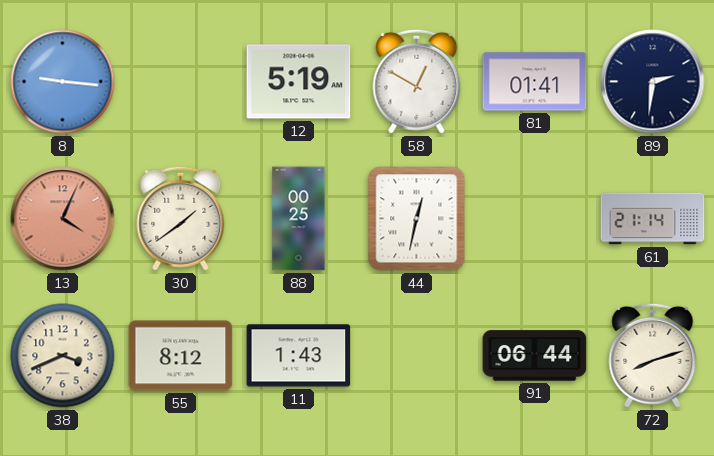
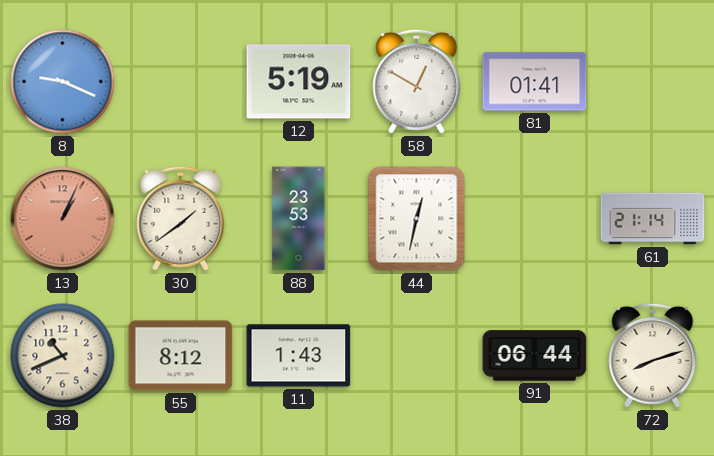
8: 9:16 -> 9:19
89: 2:31 -> none
13: 4:04 -> 1:04
88: 00:25 -> 23:53
38: 3:41 -> 10:41
